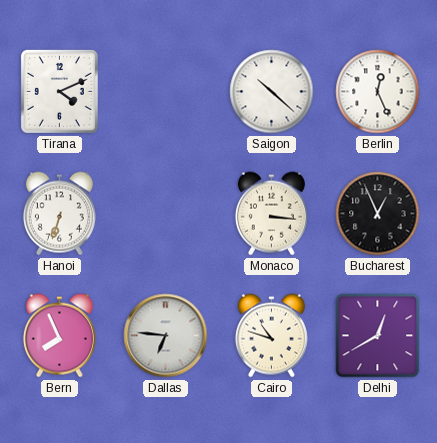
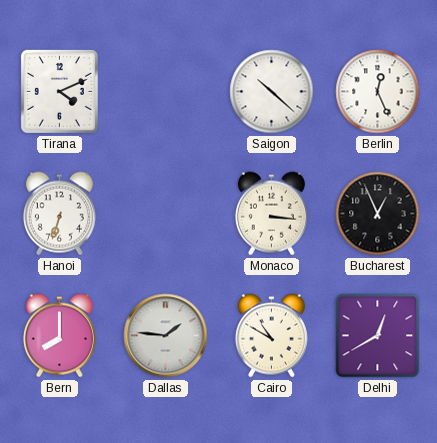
Bern: 7:56 -> 8:00
Dallas: 6:46 -> 1:46
Cairo: 10:48 -> 10:50
